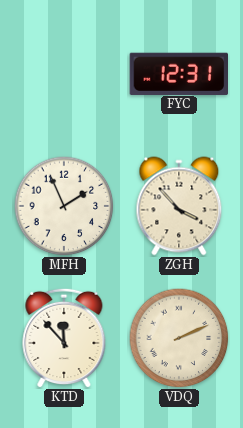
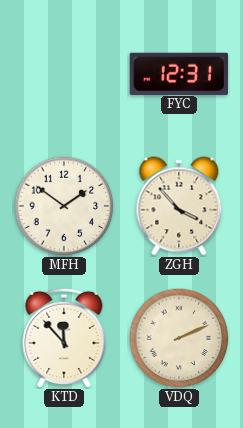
MFH: 1:56 -> 1:51
